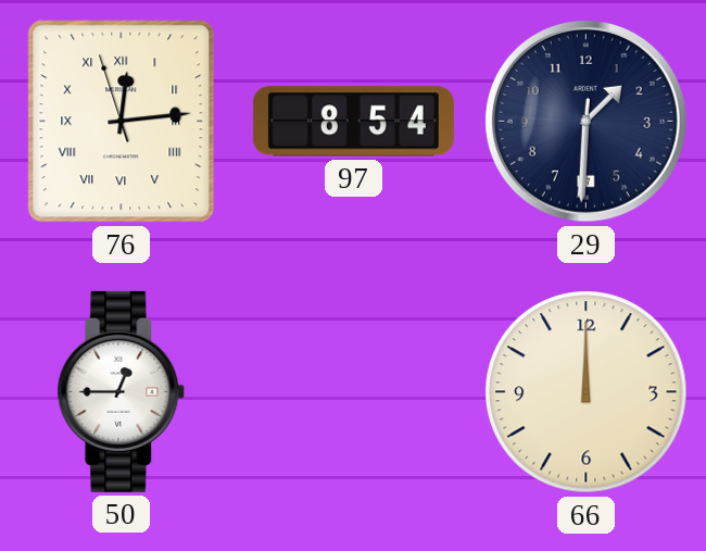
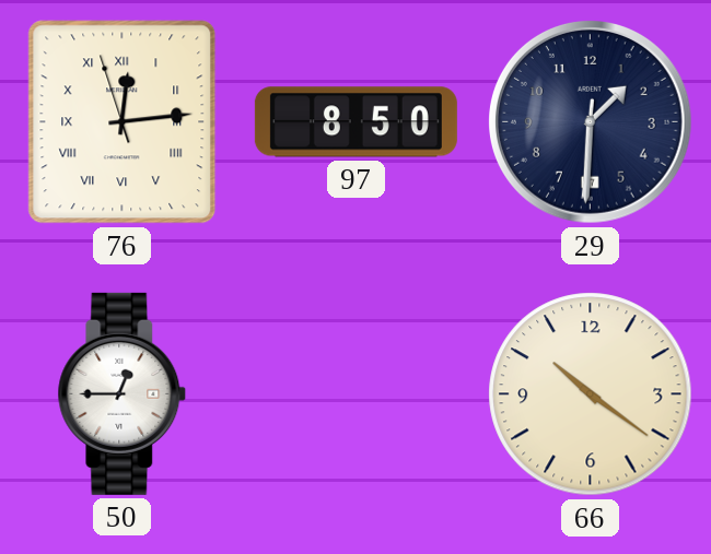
97: 8:54 -> 8:50
66: 12:00 -> 10:21
